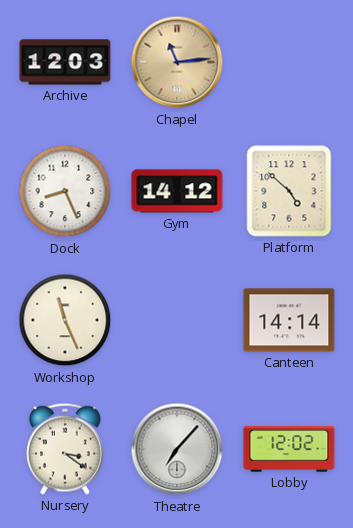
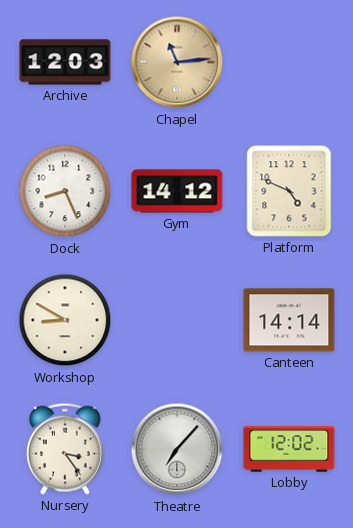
Platform: 4:52 -> 4:49
Workshop: 11:26 -> 8:50
Nursery: 3:21 -> 3:24
